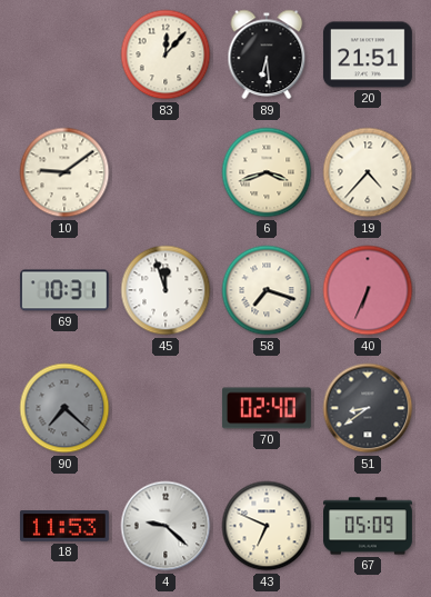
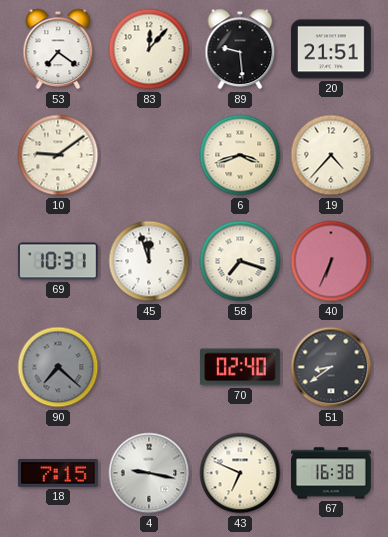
53: none -> 7:21
89: 6:29 -> 9:29
18: 11:53 -> 7:15
4: 9:22 -> 9:17
67: 05:09 -> 16:38
